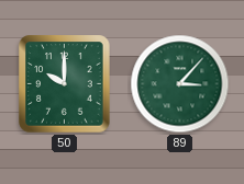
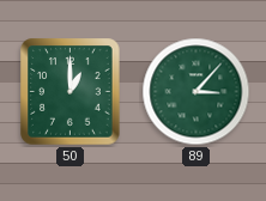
50: 10:00 -> 1:00
